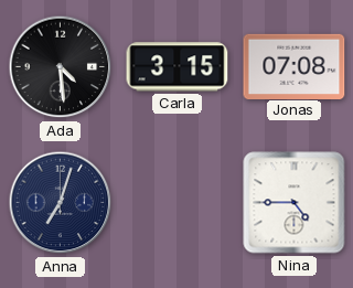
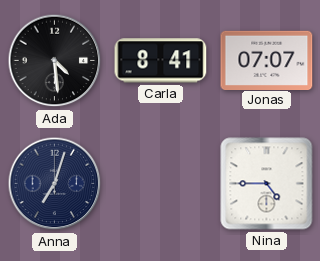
Carla: 3:15 -> 8:41
Jonas: 07:08 -> 07:07
